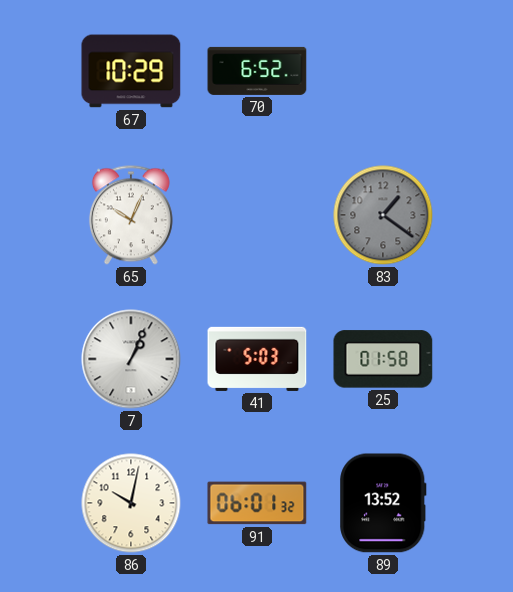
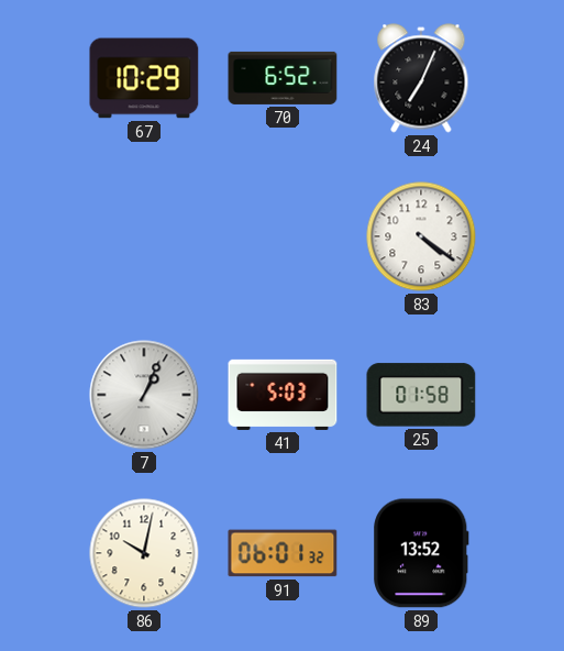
24: none -> 7:04
65: 10:04 -> none
83: 1:21 -> 4:21
83 dial: grey -> white
